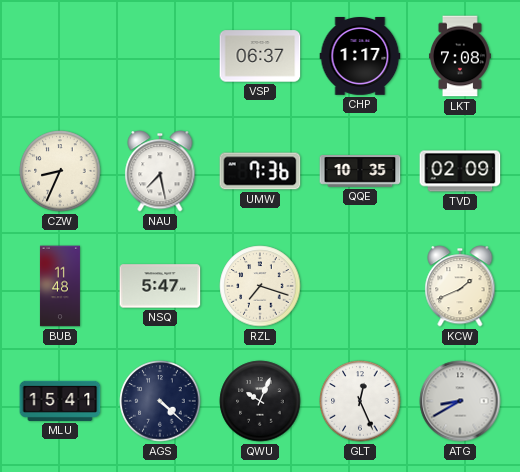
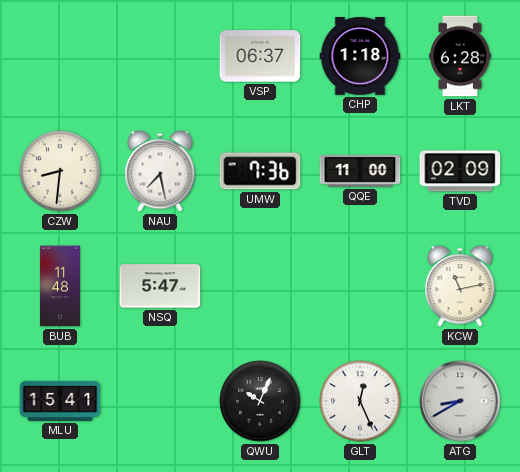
CHP: 1:17 -> 1:18
LKT: 7:08 -> 6:28
CZW: 8:34 -> 8:31
QQE: 10:35 -> 11:00
RZL: 7:18 -> none
KCW: 1:41 -> 11:13
AGS: 4:22 -> none
